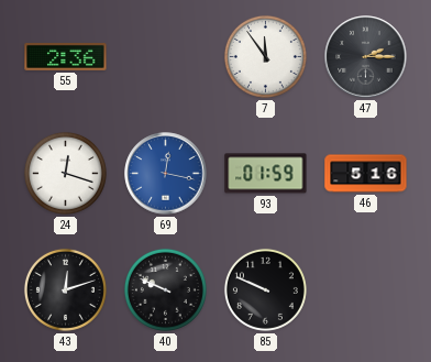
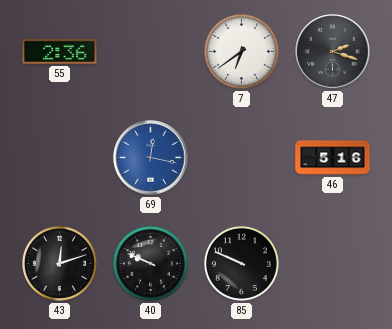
7: 11:54 -> 6:39
47: 2:15 -> 2:18
24: 12:18 -> none
93: 01:59 -> none
